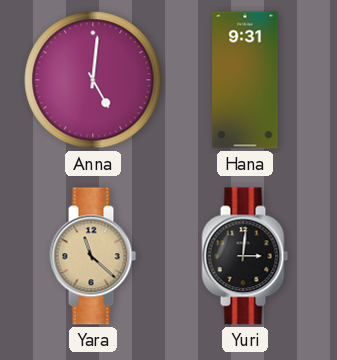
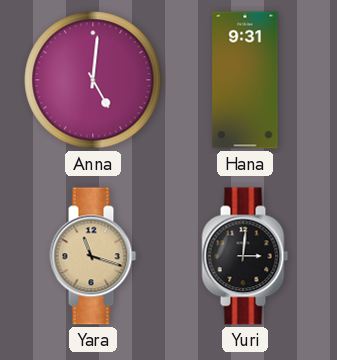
Yara: 11:22 -> 11:18
